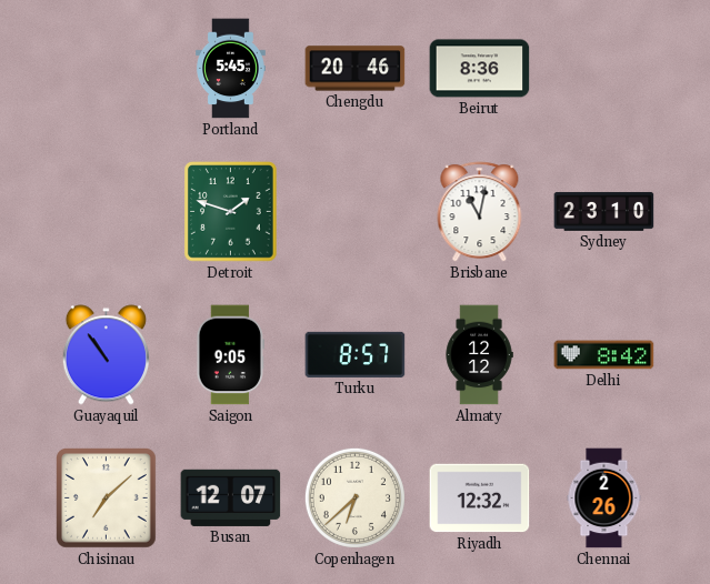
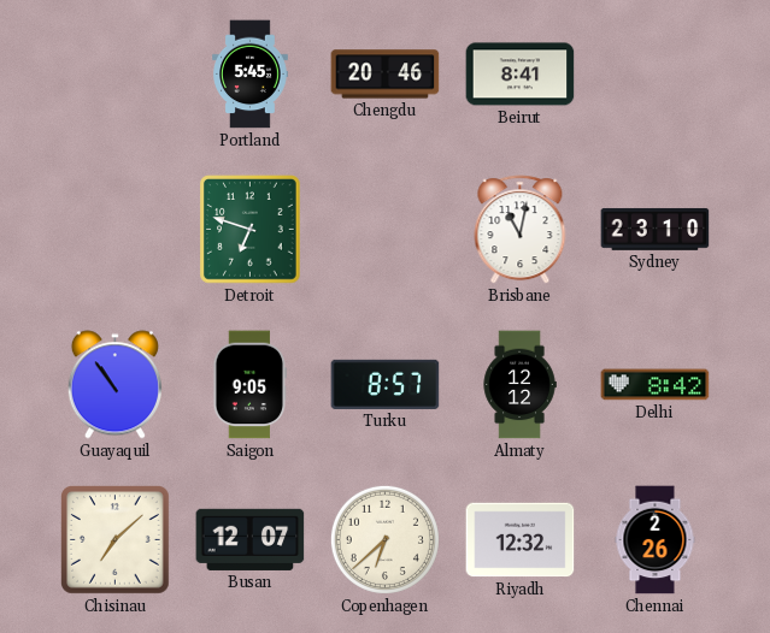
Beirut: 8:36 -> 8:41
Detroit: 1:48 -> 6:48
